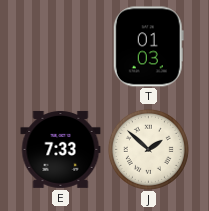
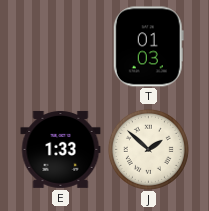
E: 7:33 -> 1:33
